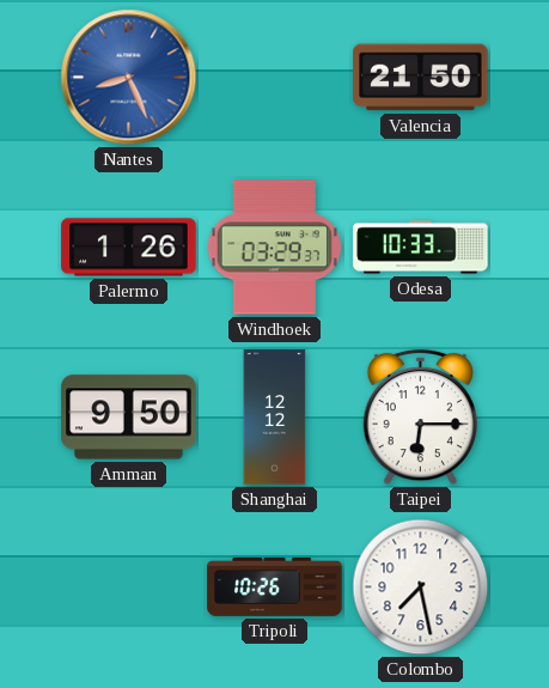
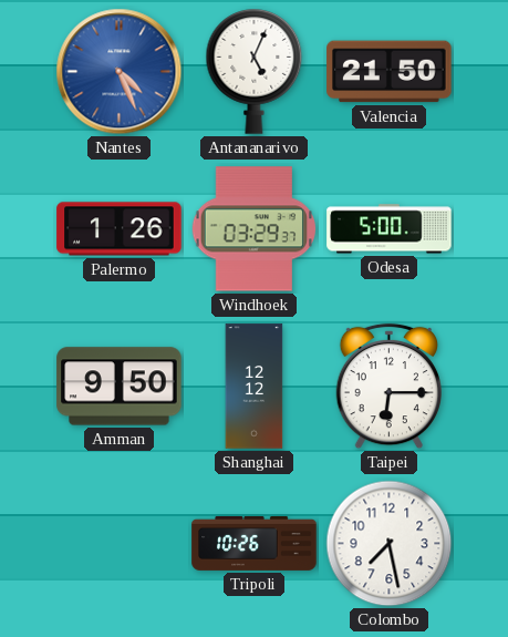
Nantes: 8:26 -> 4:26
Antananarivo: none -> 5:04
Odesa: 10:33 -> 5:00
